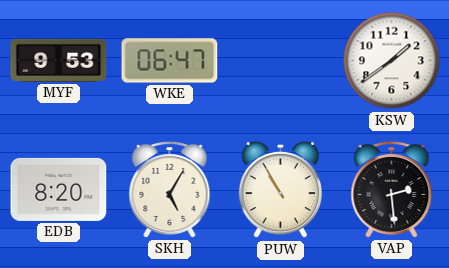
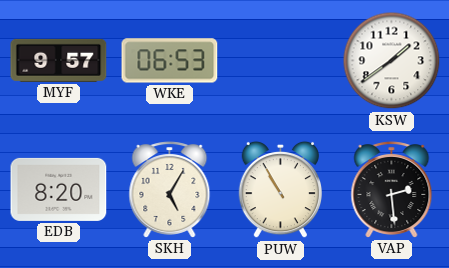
MYF: 9:53 -> 9:57
WKE: 06:47 -> 06:53
